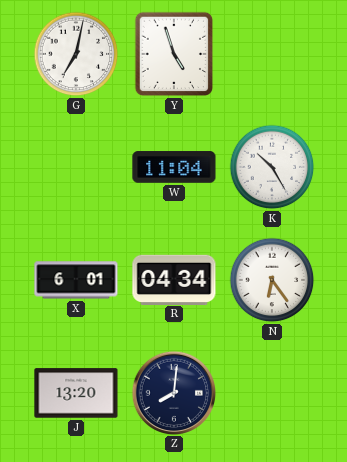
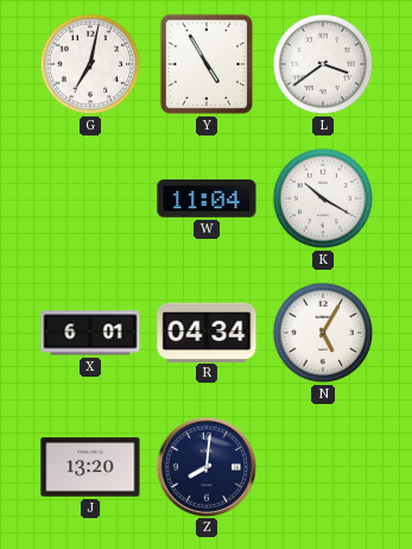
Y: 4:57 -> 4:55
L: none -> 3:39
K: 10:25 -> 10:20
N: 6:24 -> 5:05
